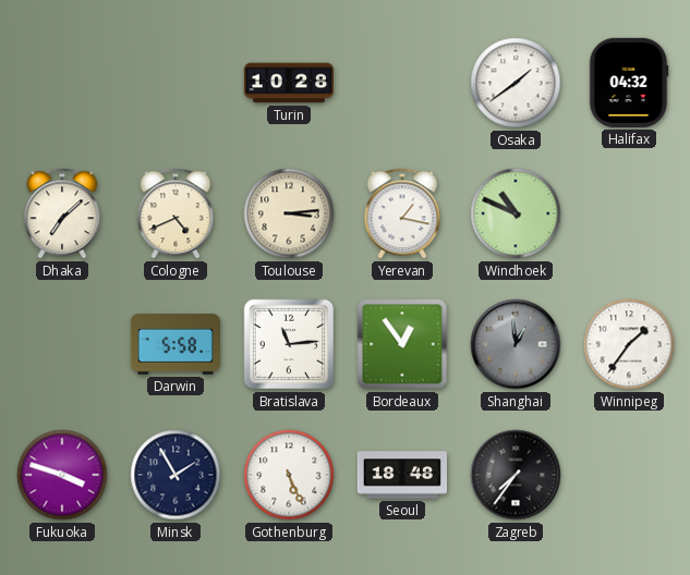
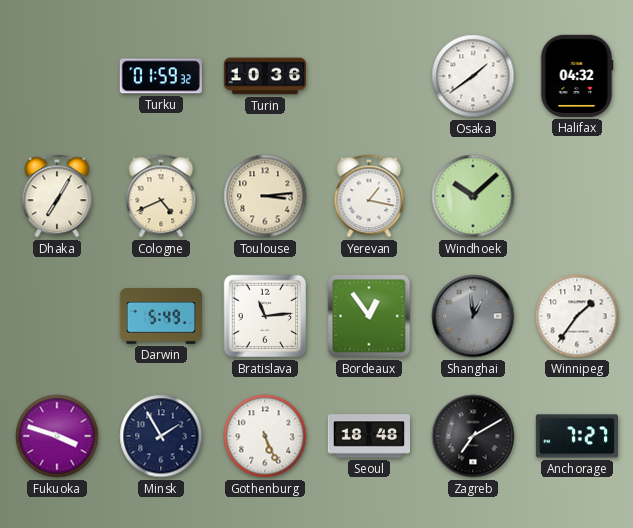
Turku: none -> 01:59
Turin: 10:28 -> 10:36
Dhaka: 7:08 -> 7:05
Windhoek: 10:49 -> 10:08
Darwin: 5:58 -> 5:49
Zagreb: 7:36 -> 7:10
Anchorage: none -> 7:27
